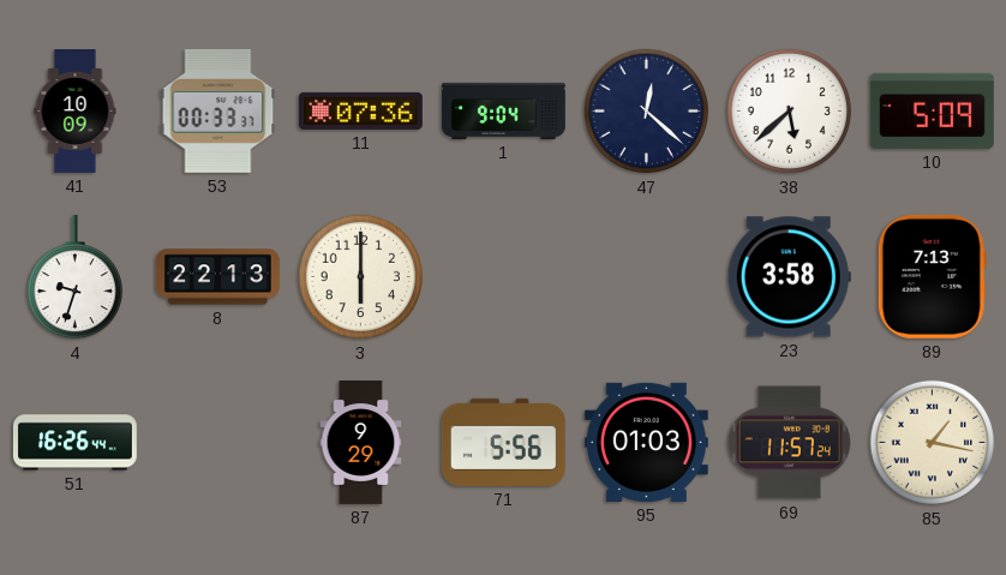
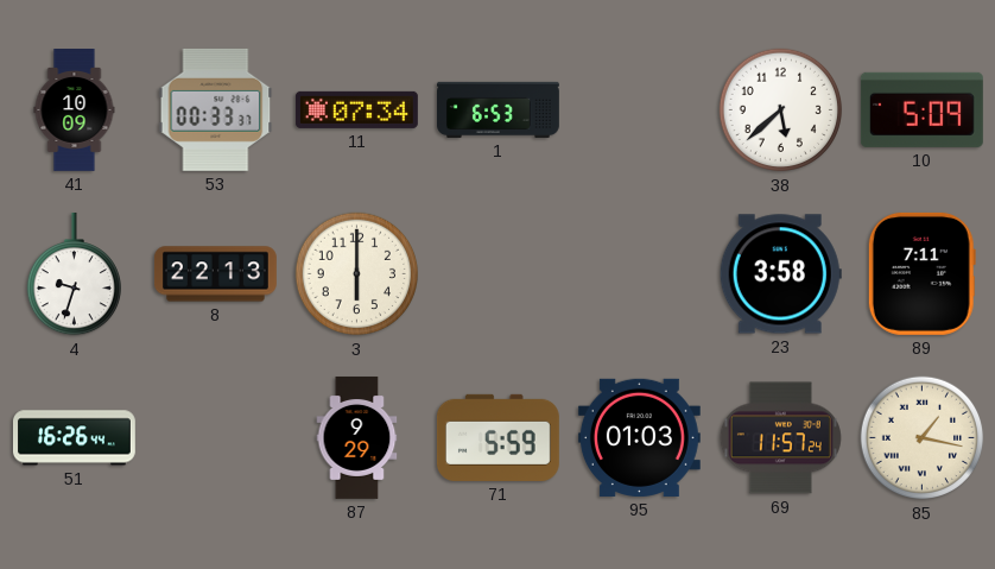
11: 07:36 -> 07:34
1: 9:04 -> 6:53
47: 12:22 -> none
89: 7:13 -> 7:11
71: 5:56 -> 5:59
